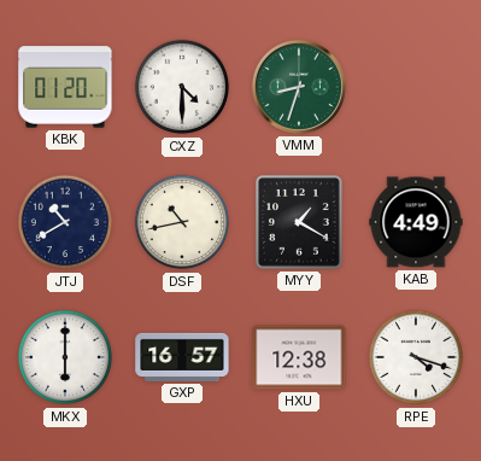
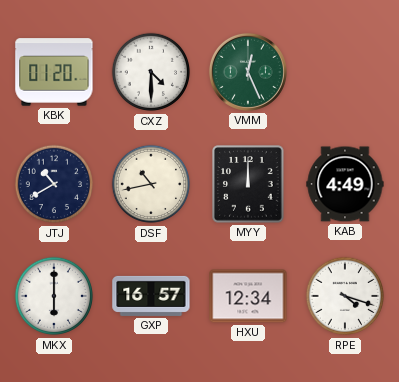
VMM: 8:33 -> 12:26
MYY: 1:20 -> 12:00
HXU: 12:38 -> 12:34
